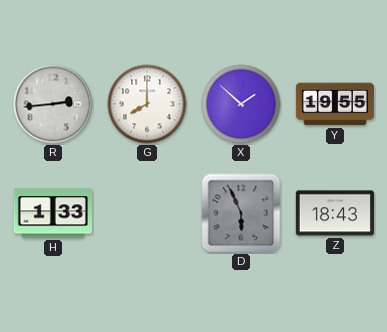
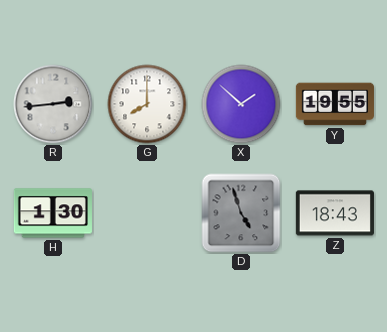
H: 1:33 -> 1:30
D: 5:56 -> 4:57
